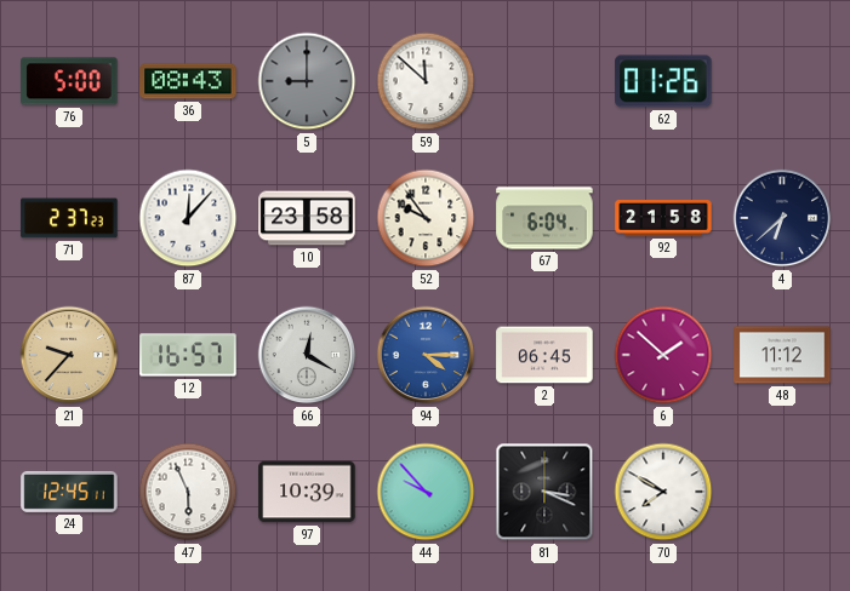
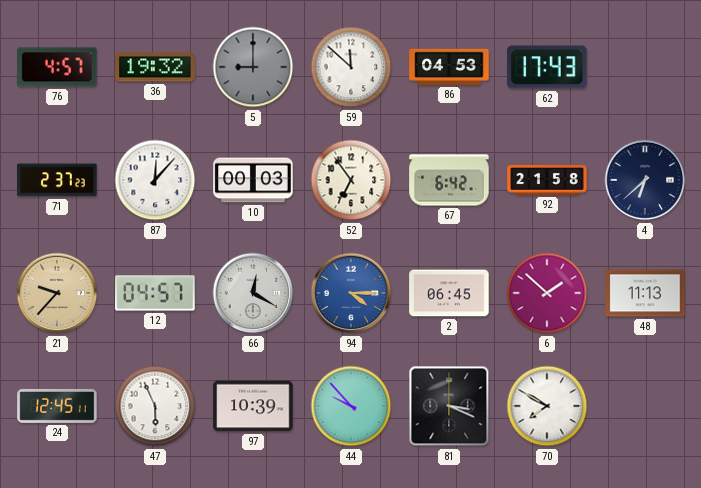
76: 5:00 -> 4:57
36: 08:43 -> 19:32
86: none -> 04:53
62: 01:26 -> 17:43
10: 23:58 -> 00:03
52: 9:54 -> 6:54
67: 6:04 -> 6:42
12: 16:57 -> 04:57
48: 11:12 -> 11:13
